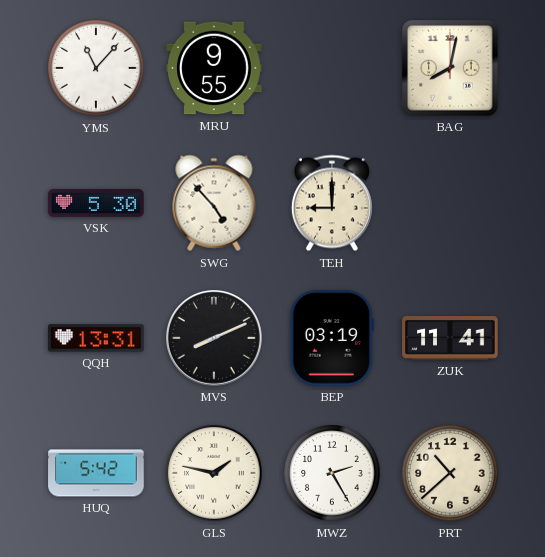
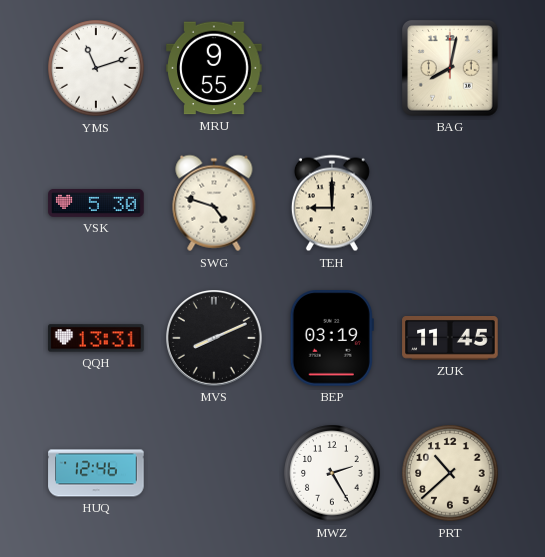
YMS: 11:07 -> 11:12
SWG: 4:53 -> 4:48
ZUK: 11:41 -> 11:45
HUQ: 5:42 -> 12:46
GLS: 1:47 -> none
